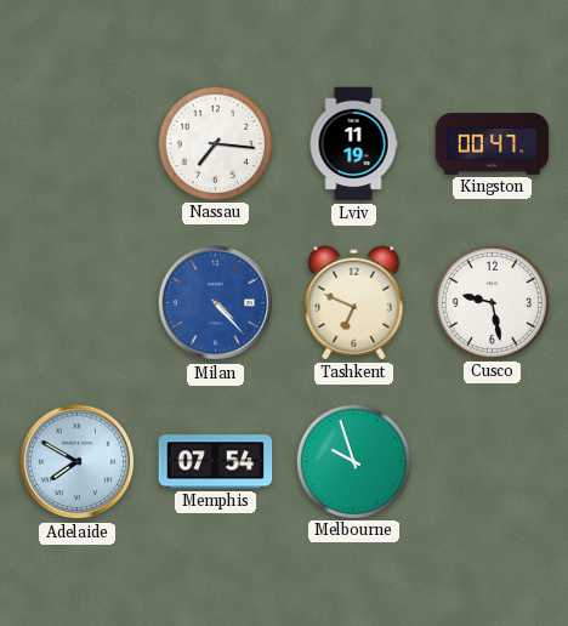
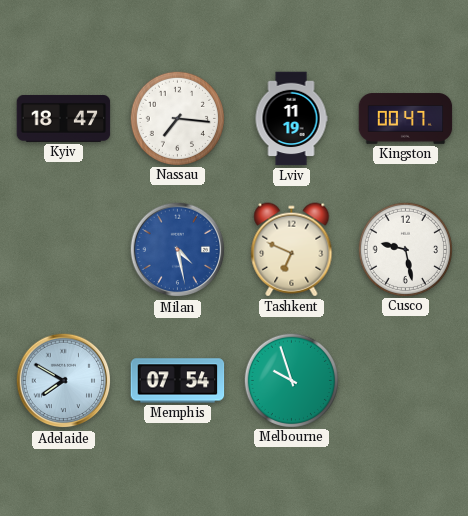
Kyiv: none -> 18:47
Milan: 4:23 -> 4:28
